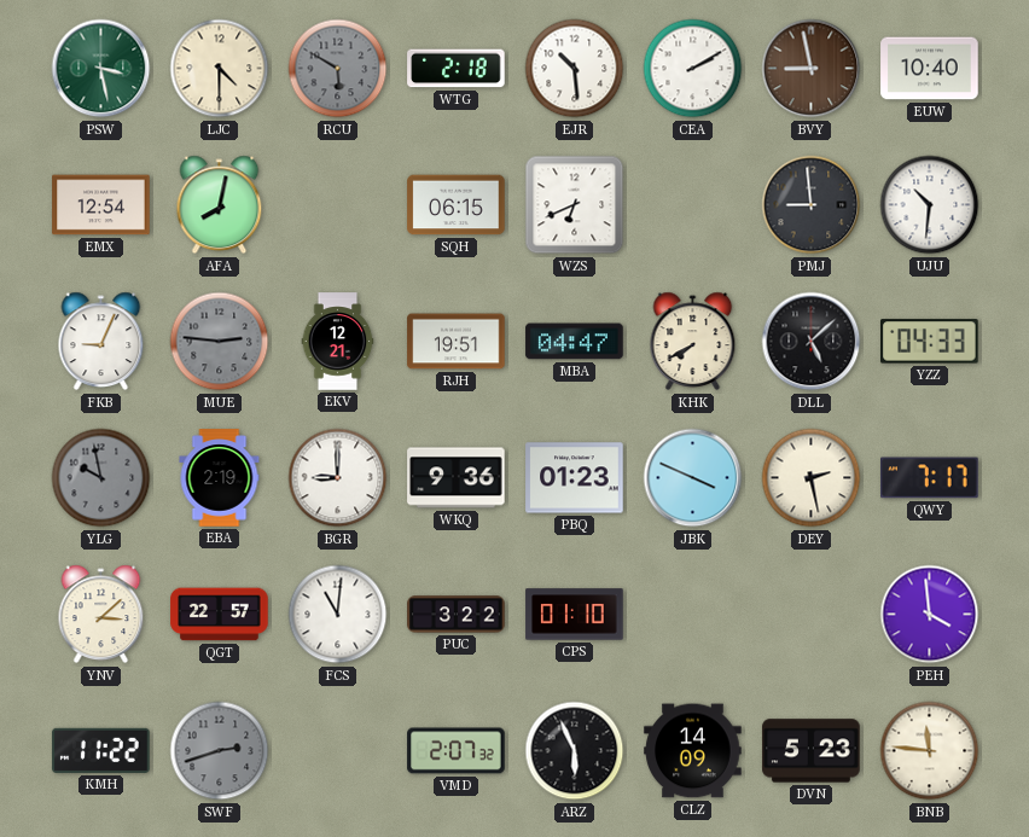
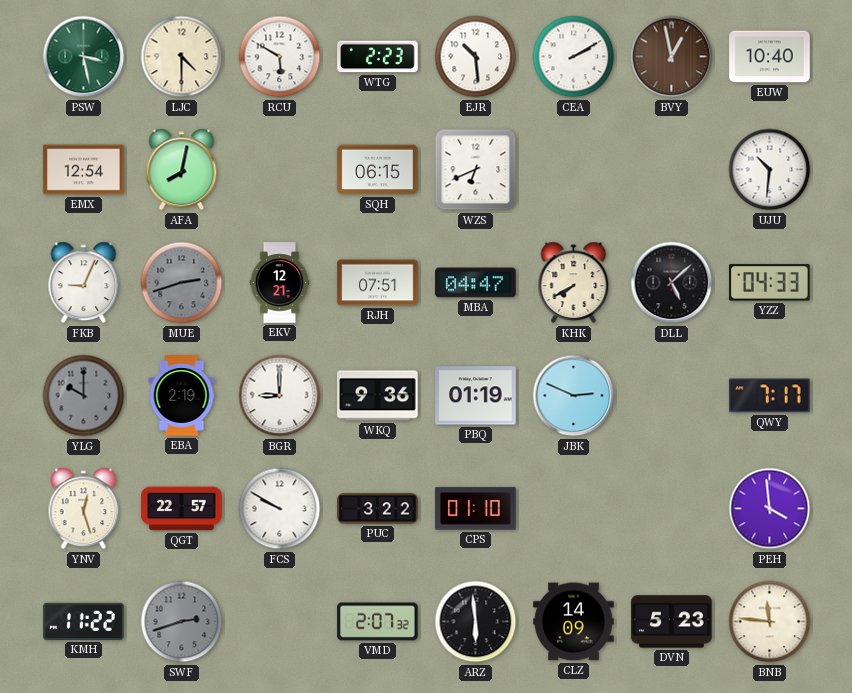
RCU dial: grey -> white
WTG: 2:18 -> 2:23
BVY: 8:58 -> 12:58
PMJ: 8:59 -> none
MUE: 2:46 -> 2:42
RJH: 19:51 -> 07:51
YLG: 9:58 -> 10:00
PBQ: 01:23 -> 01:19
JBK: 3:49 -> 2:49
DEY: 2:28 -> none
YNV: 3:08 -> 12:27
FCS: 11:01 -> 9:50
ARZ: 5:56 -> 5:59
